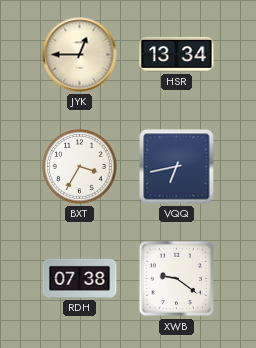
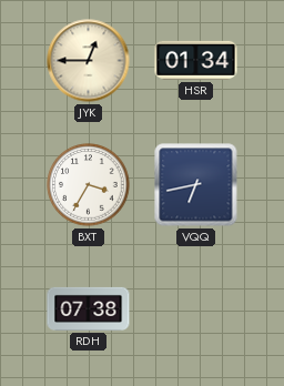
HSR: 13:34 -> 01:34
XWB: 9:21 -> none
